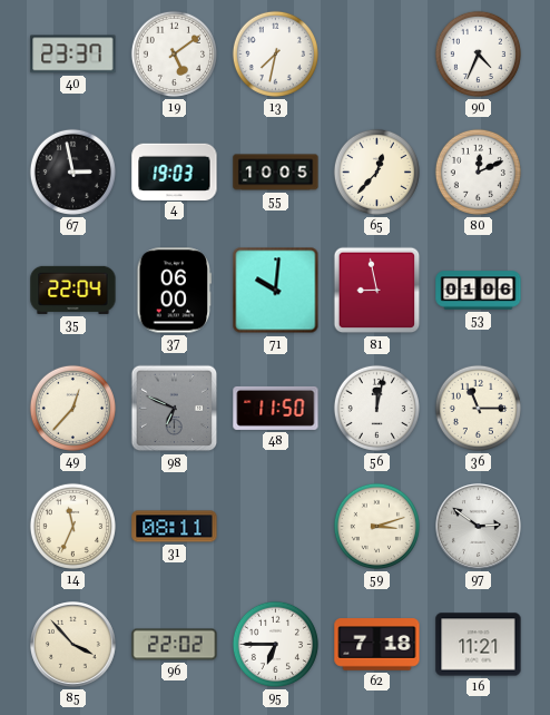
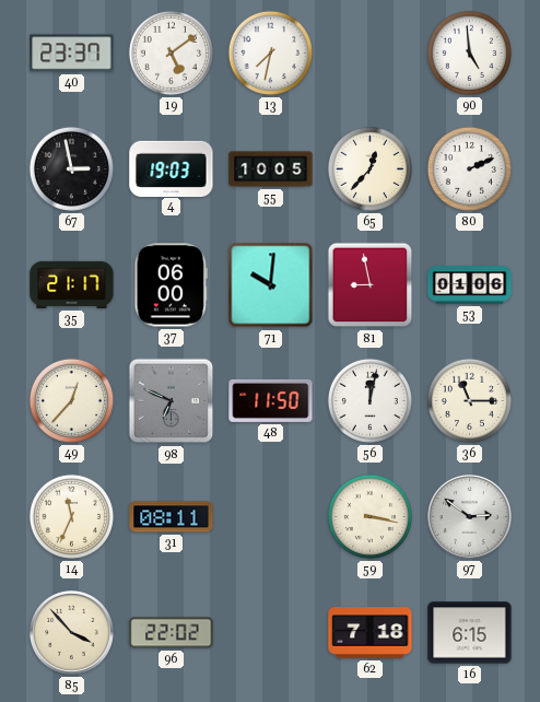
90: 4:34 -> 4:59
80: 12:11 -> 2:11
35: 22:04 -> 21:17
59: 3:12 -> 3:17
95: 6:45 -> none
16: 11:21 -> 6:15
